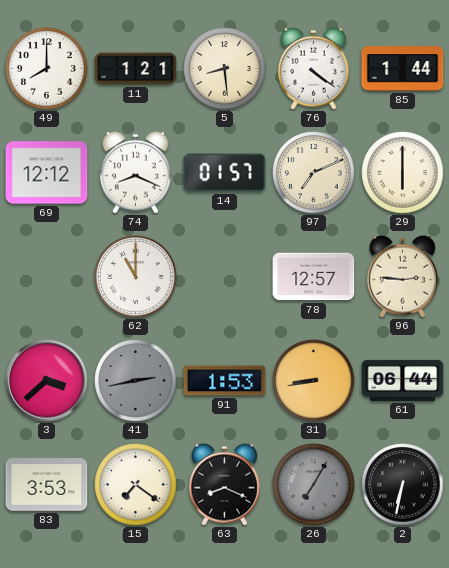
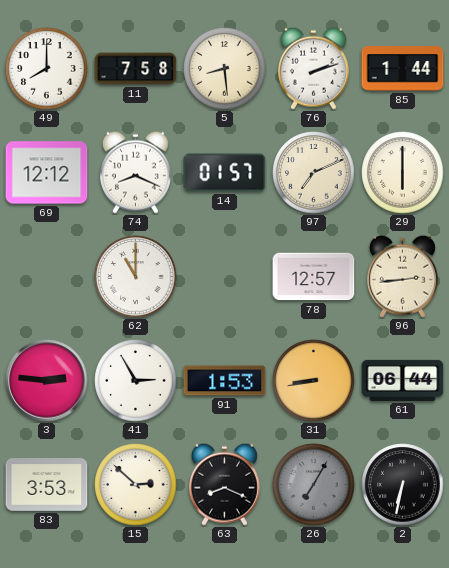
11: 1:21 -> 7:58
76: 4:21 -> 2:12
96: 2:46 -> 2:44
3: 3:38 -> 2:46
41: 2:43 -> 2:55
41 dial: grey -> white
15: 7:21 -> 2:52
